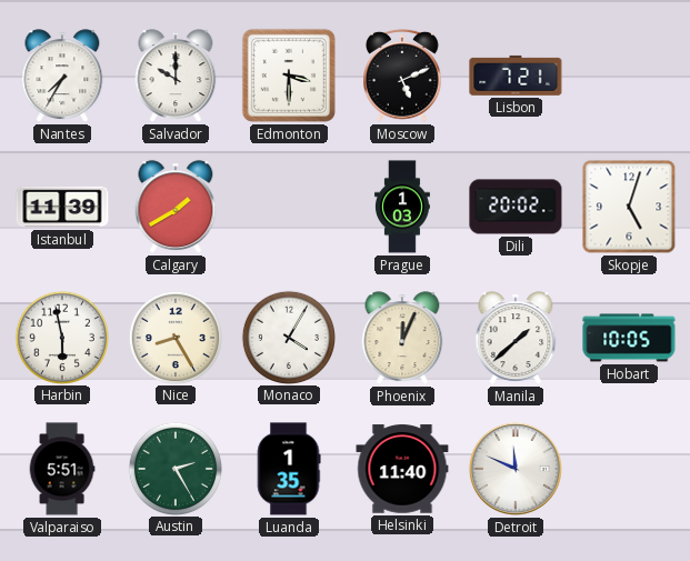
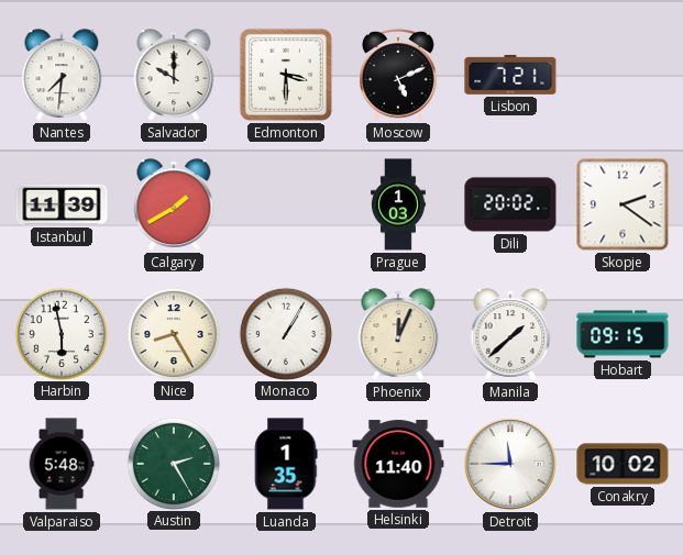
Nantes: 7:35 -> 7:31
Skopje: 5:03 -> 2:21
Monaco: 4:05 -> 1:05
Hobart: 10:05 -> 09:15
Valparaiso: 5:51 -> 5:48
Detroit: 11:49 -> 11:45
Conakry: none -> 10:02
